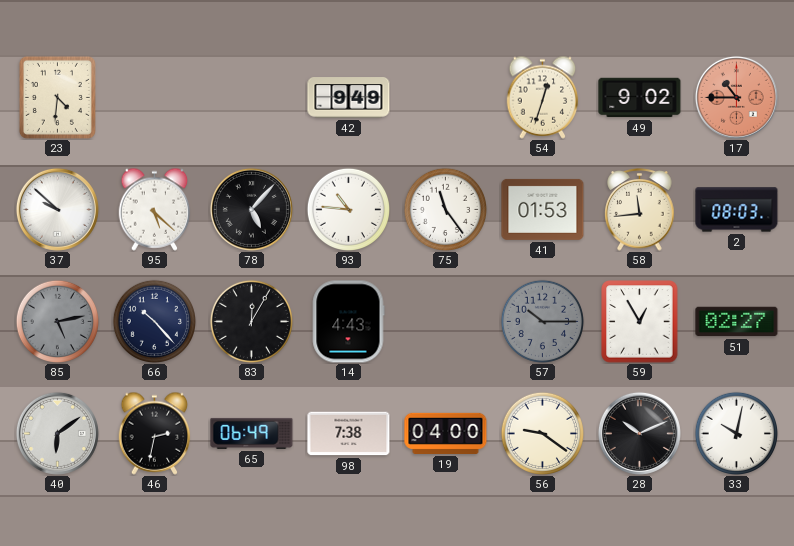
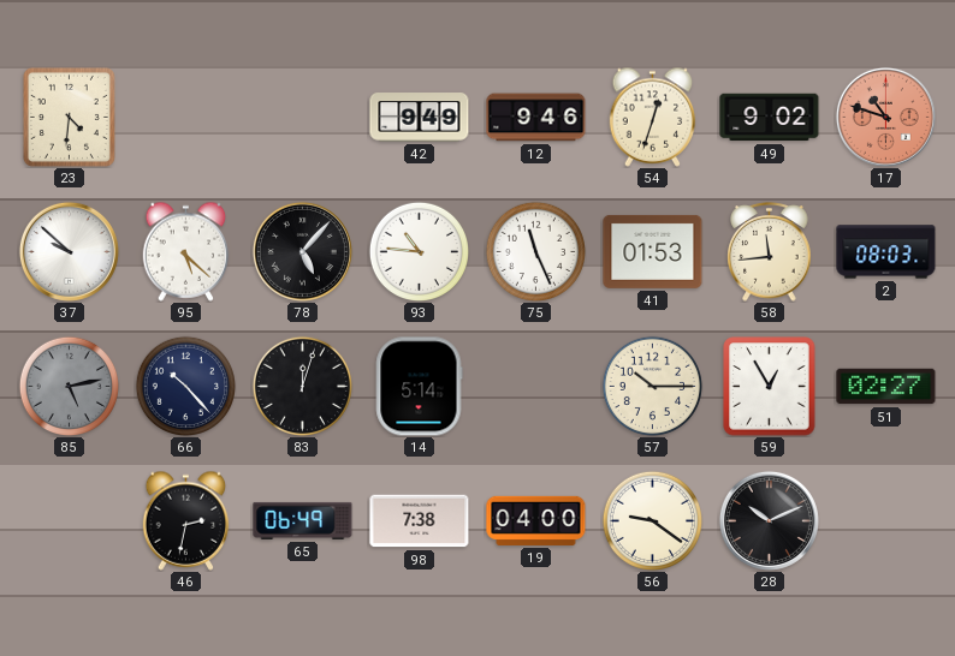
12: none -> 9:46
17: 10:45 -> 10:48
75: 11:24 -> 11:26
83: 12:05 -> 12:03
14: 4:43 -> 5:14
57 dial: grey -> cream
40: 6:09 -> none
33: 10:02 -> none
